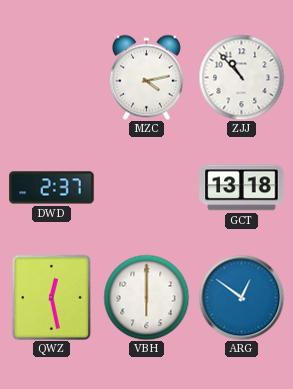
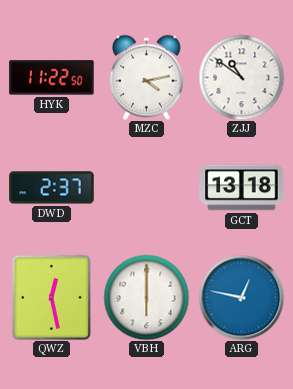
HYK: none -> 11:22
ZJJ: 10:53 -> 10:51
ARG: 12:51 -> 12:47
